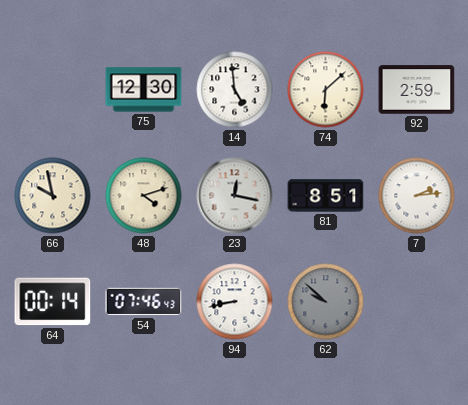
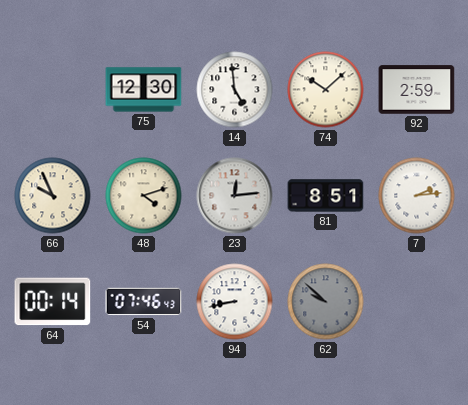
74: 6:08 -> 10:08
66: 9:58 -> 9:56
23: 12:17 -> 12:14
